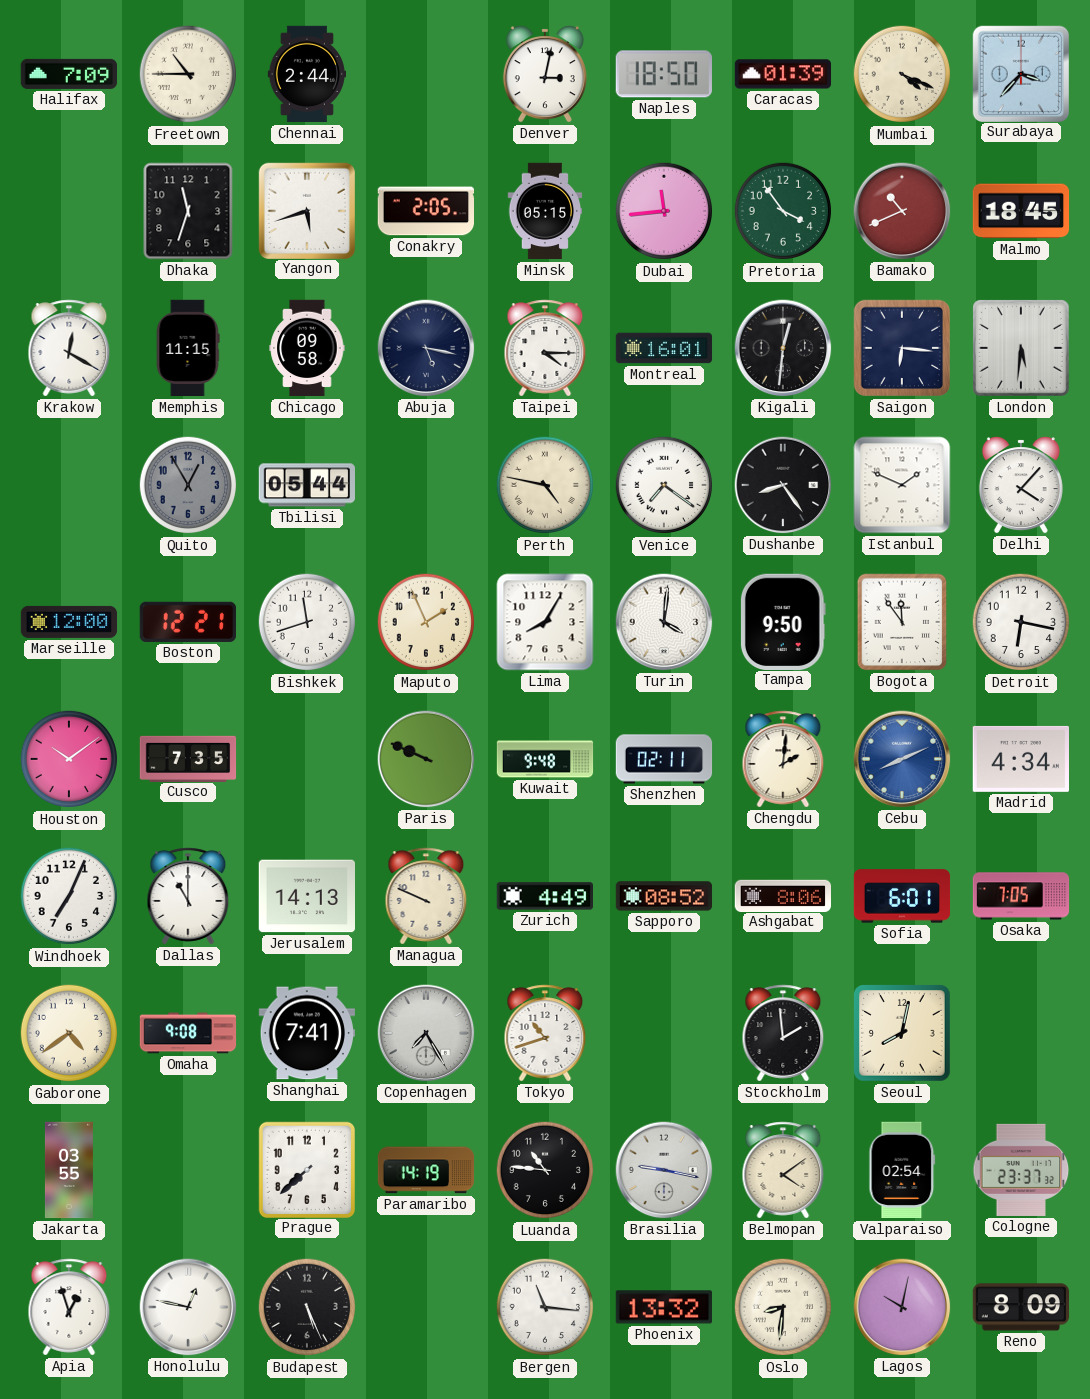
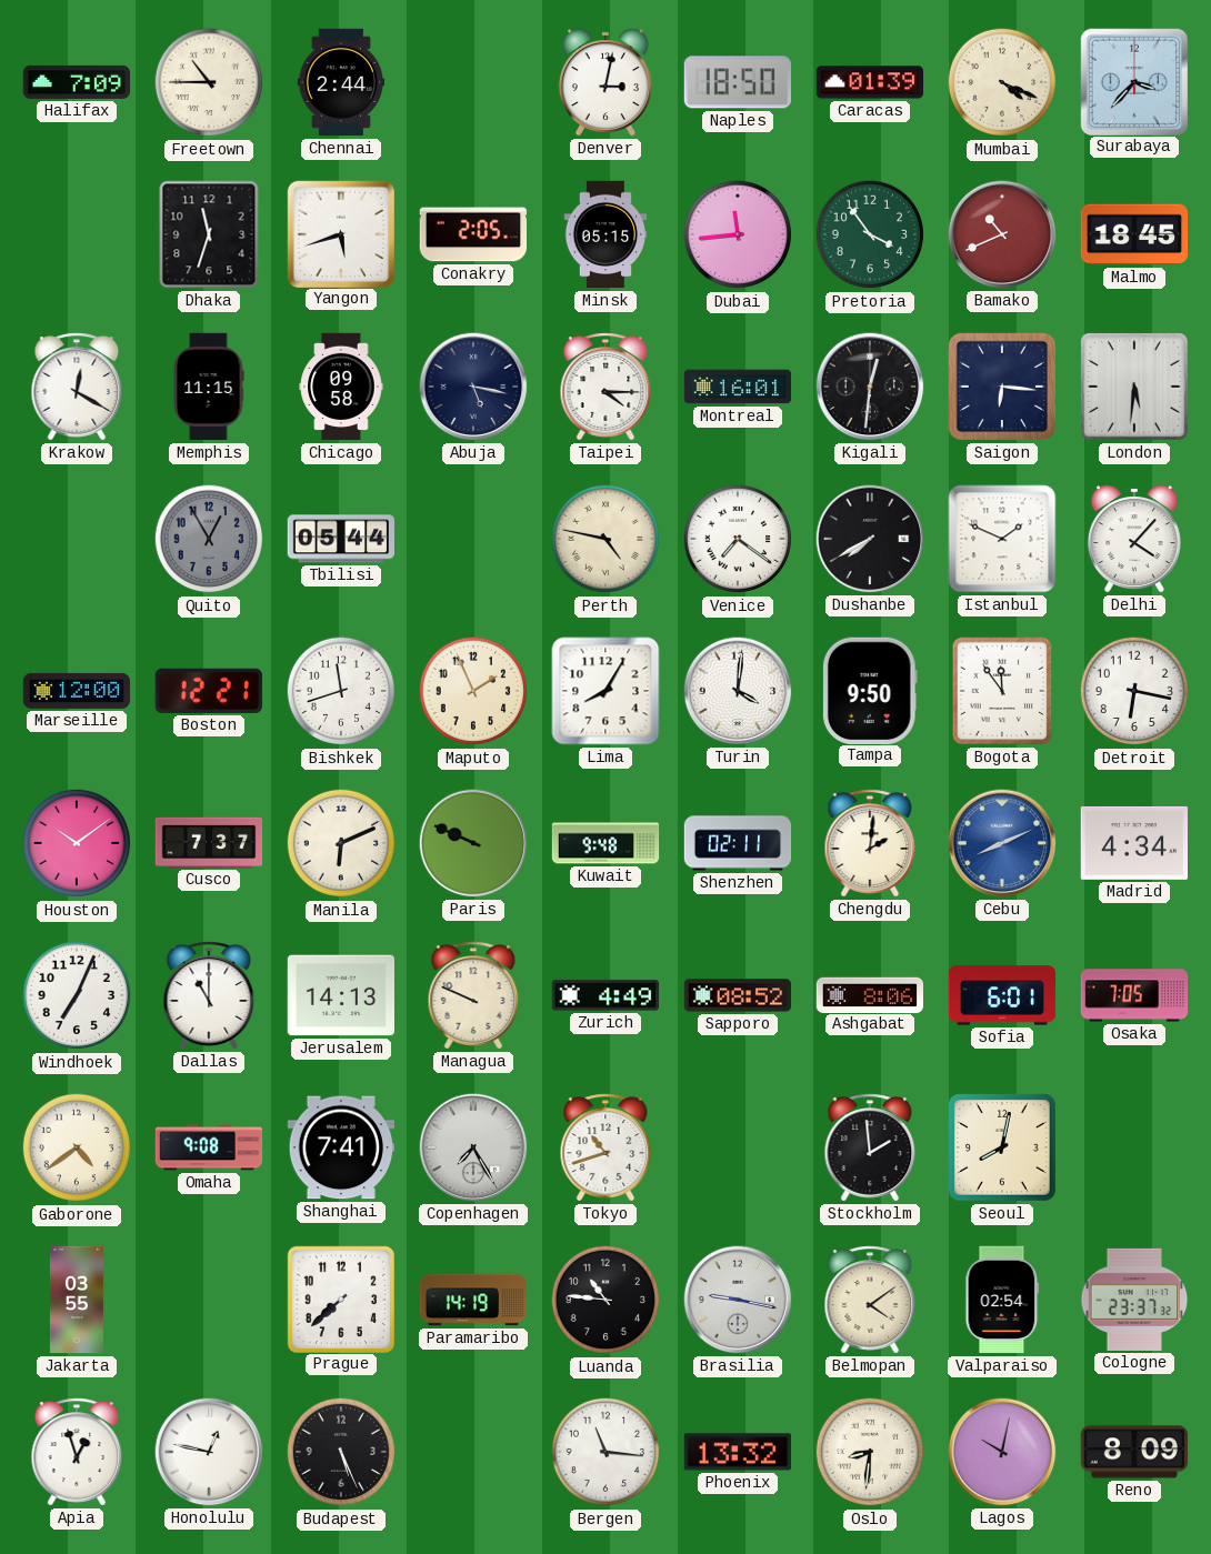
Dushanbe: 8:24 -> 7:40
Cusco: 7:35 -> 7:37
Manila: none -> 6:11
